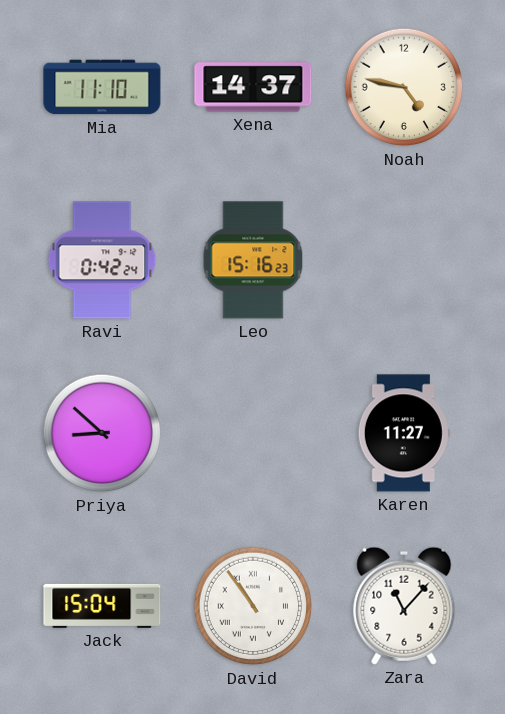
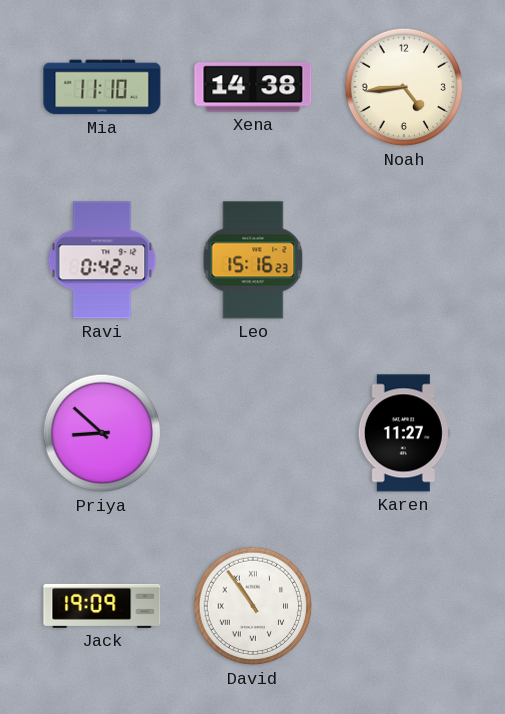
Xena: 14:37 -> 14:38
Noah: 4:47 -> 4:44
Jack: 15:04 -> 19:09
Zara: 11:07 -> none
